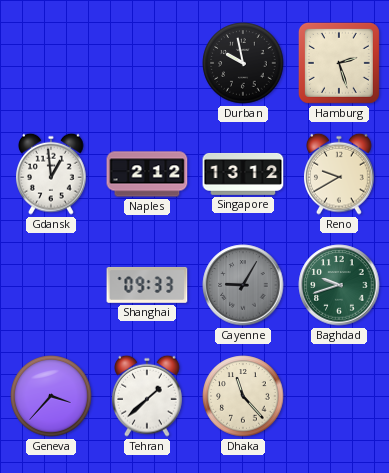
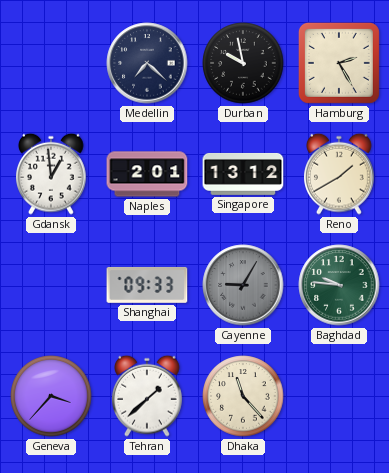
Medellin: none -> 7:22
Hamburg: 2:27 -> 2:25
Naples: 2:12 -> 2:01
Reno: 9:40 -> 1:40
Baghdad: 9:42 -> 9:46
